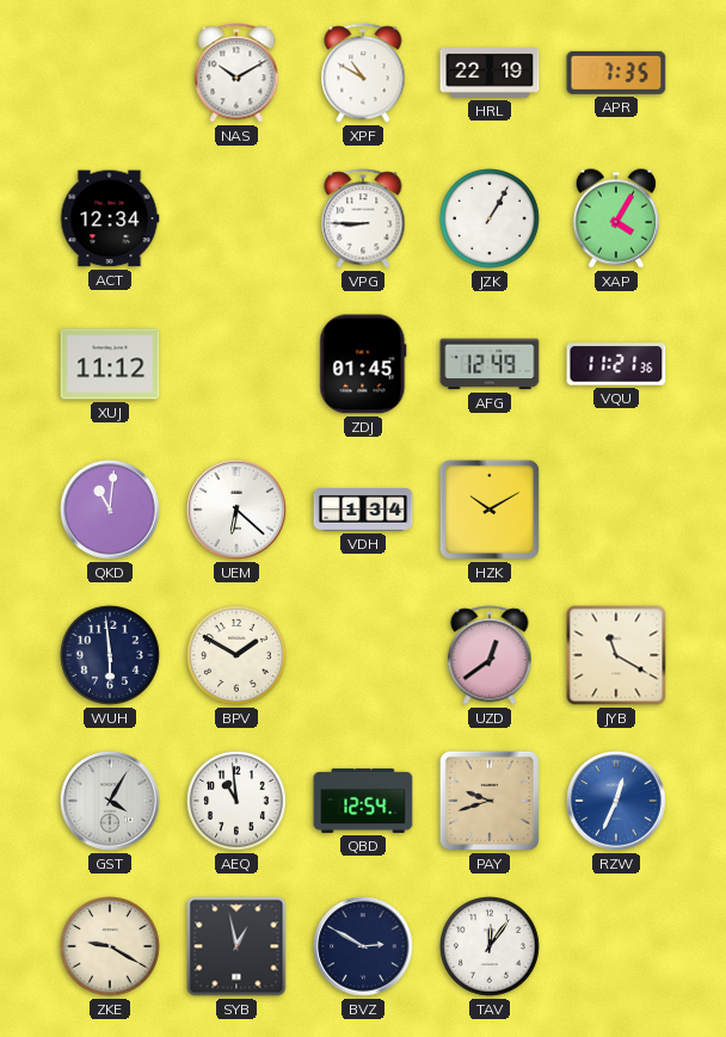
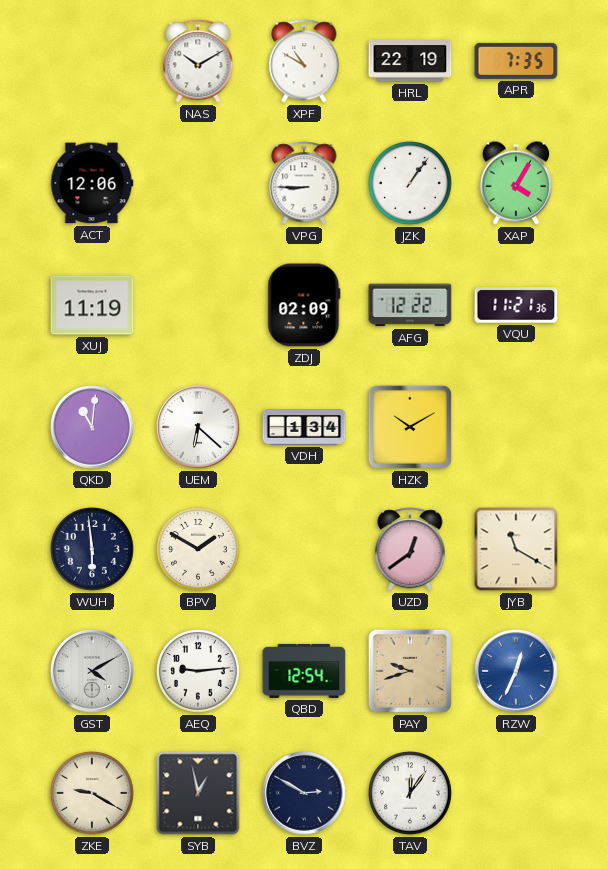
ACT: 12:34 -> 12:06
JZK: 1:05 -> 1:06
XUJ: 11:12 -> 11:19
ZDJ: 01:45 -> 02:09
AFG: 12:49 -> 12:22
GST: 4:05 -> 4:10
AEQ: 10:59 -> 9:14
